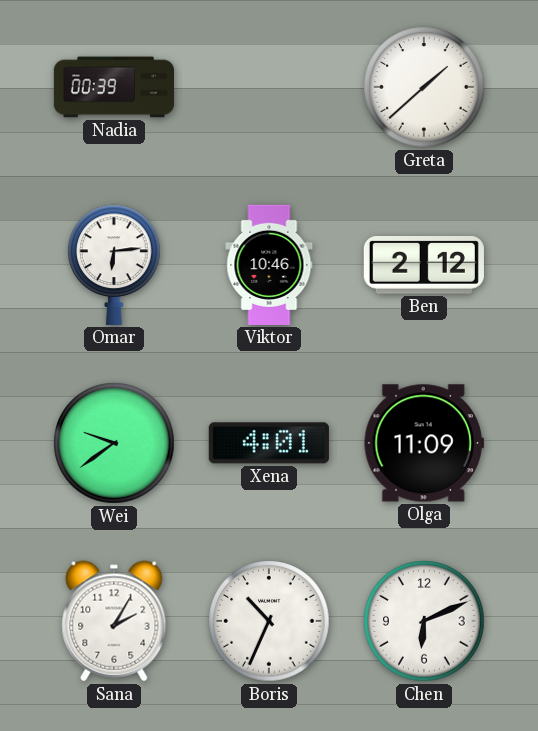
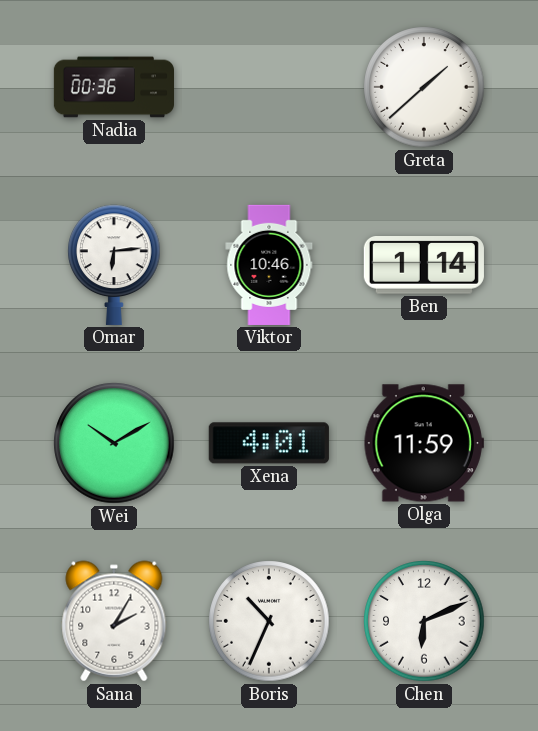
Nadia: 00:39 -> 00:36
Ben: 2:12 -> 1:14
Wei: 9:39 -> 10:10
Olga: 11:09 -> 11:59
